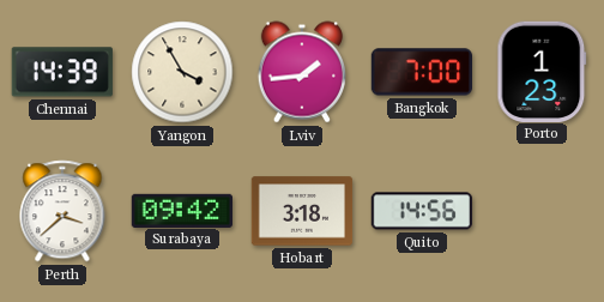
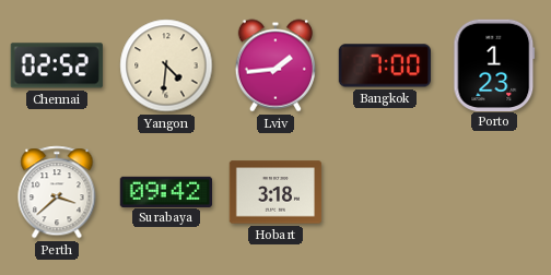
Chennai: 14:39 -> 02:52
Yangon: 3:55 -> 4:31
Quito: 14:56 -> none
